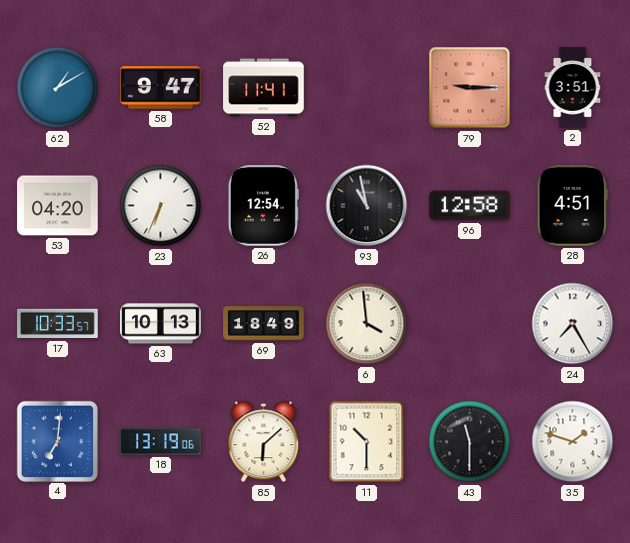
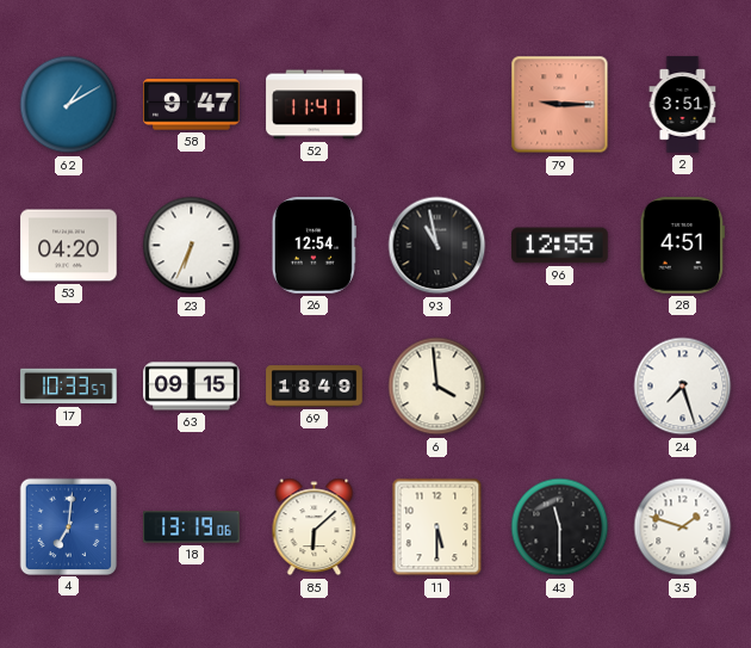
96: 12:58 -> 12:55
63: 10:13 -> 09:15
24: 7:25 -> 7:27
11: 10:30 -> 5:30
